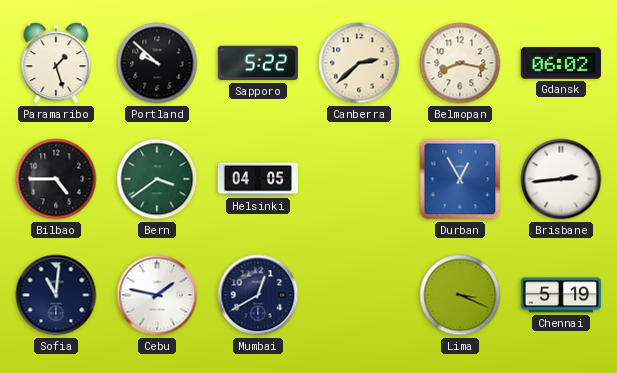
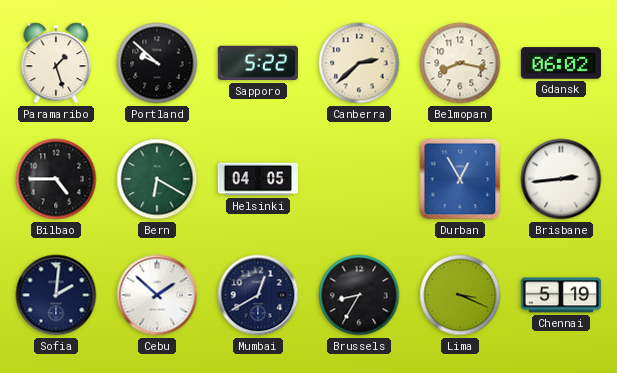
Bern: 3:39 -> 6:20
Sofia: 11:01 -> 2:01
Cebu: 1:47 -> 1:52
Brussels: none -> 8:35
